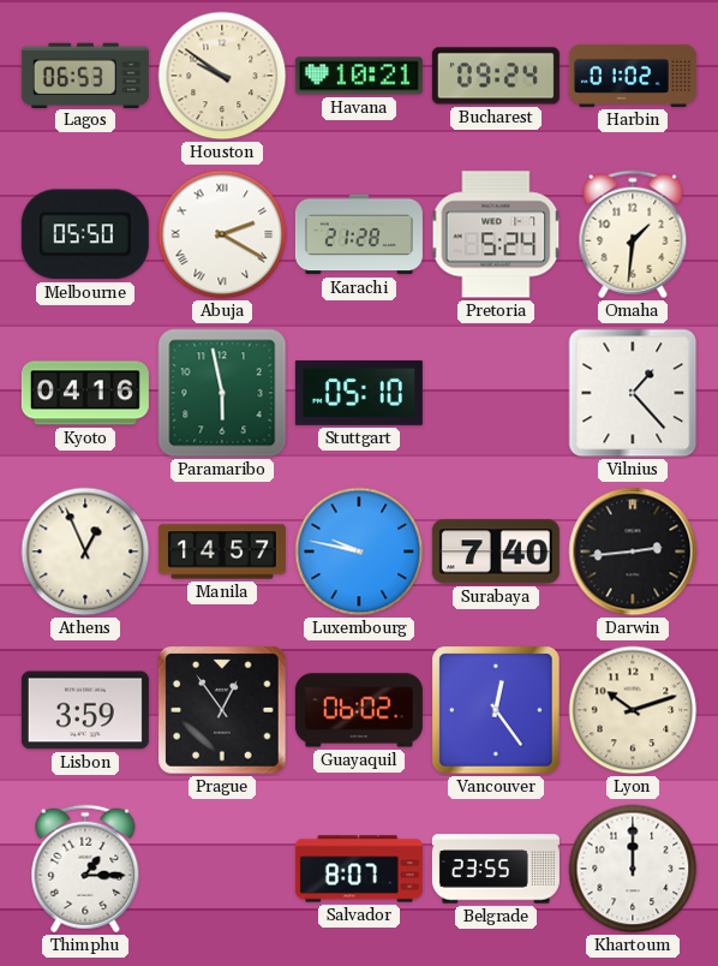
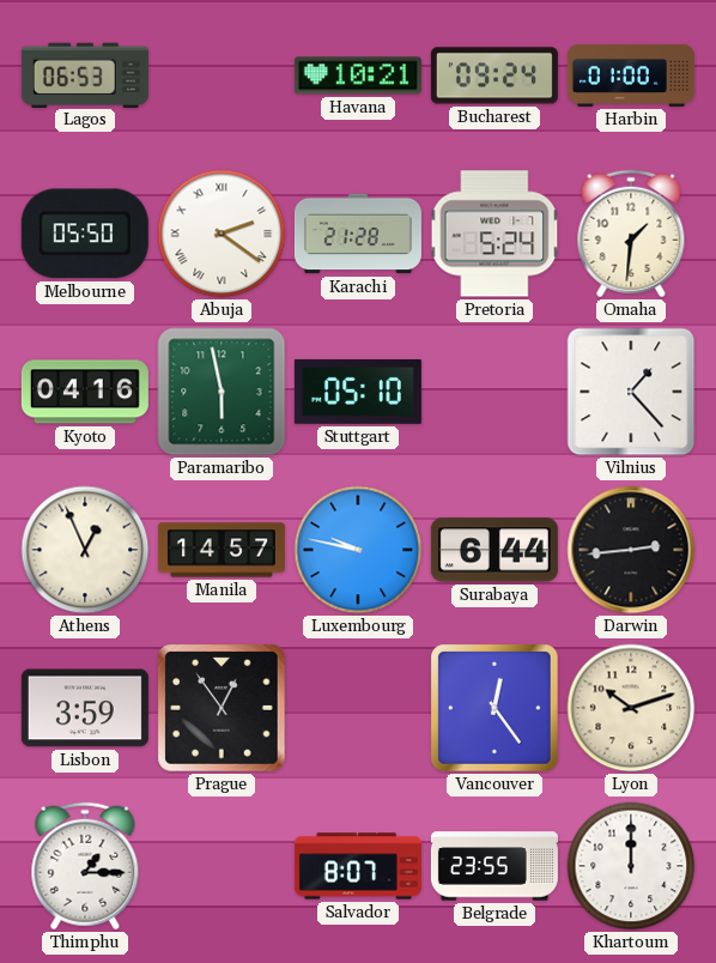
Houston: 9:51 -> none
Harbin: 01:02 -> 01:00
Abuja: 2:20 -> 2:21
Surabaya: 7:40 -> 6:44
Guayaquil: 06:02 -> none
